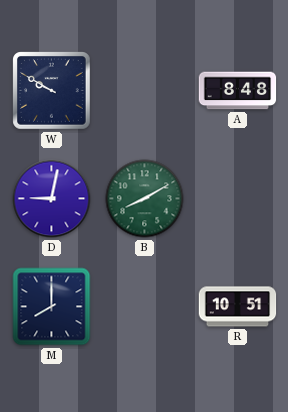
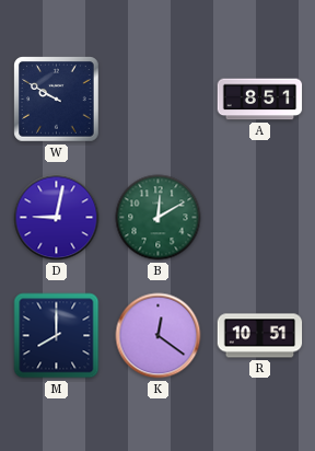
A: 8:48 -> 8:51
B: 8:10 -> 12:10
K: none -> 12:21
